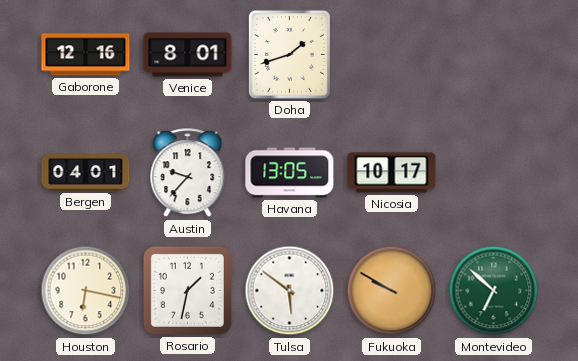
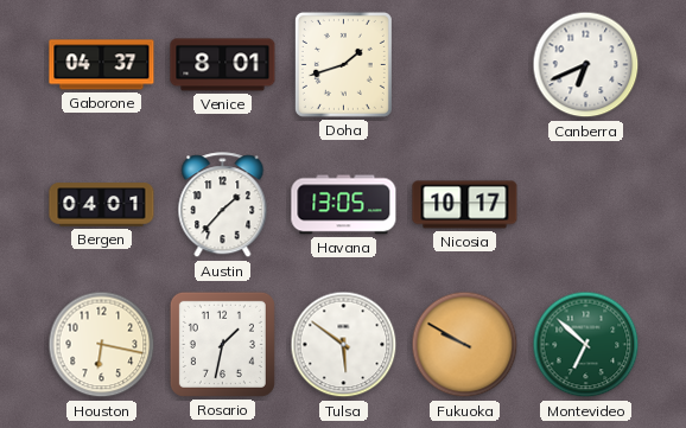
Gaborone: 12:16 -> 04:37
Canberra: none -> 6:41
Austin: 9:37 -> 1:37
